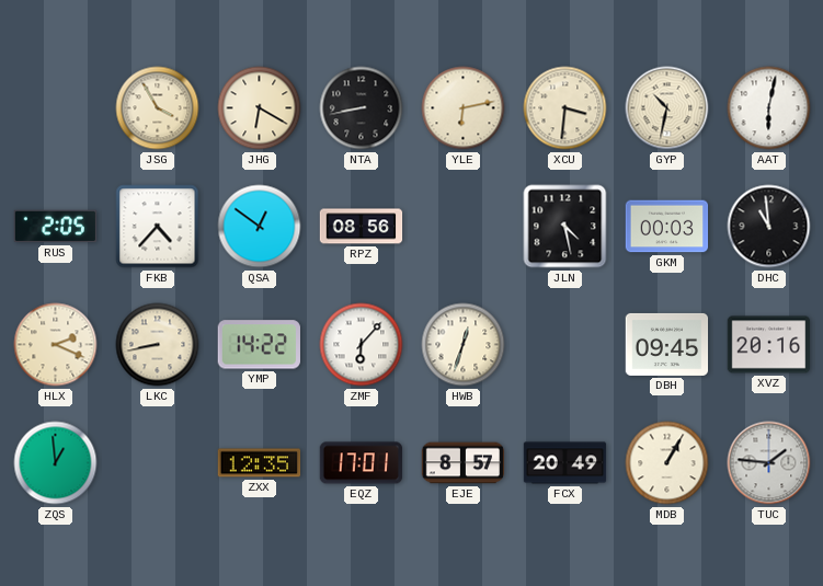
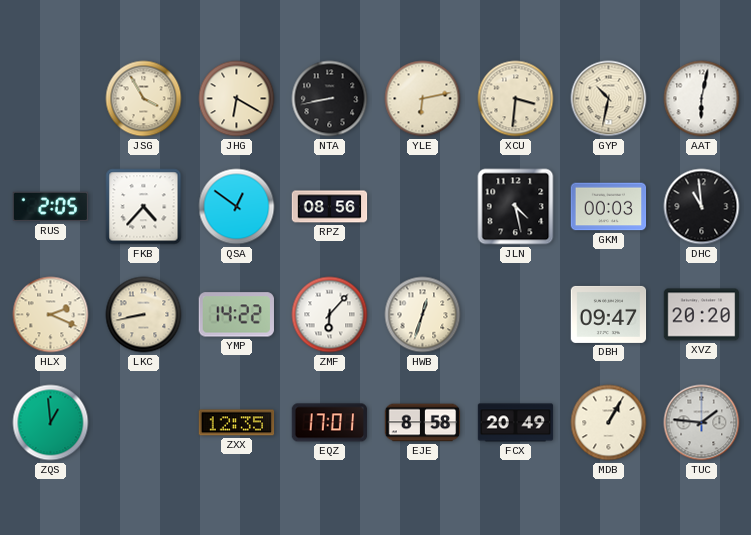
DBH: 09:45 -> 09:47
XVZ: 20:16 -> 20:20
EJE: 8:57 -> 8:58
